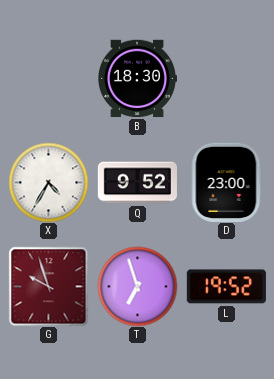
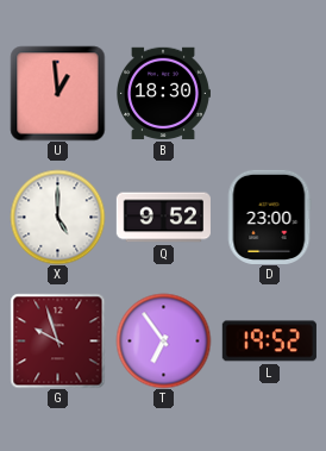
U: none -> 12:59
X: 4:35 -> 5:00
T: 6:57 -> 6:54
